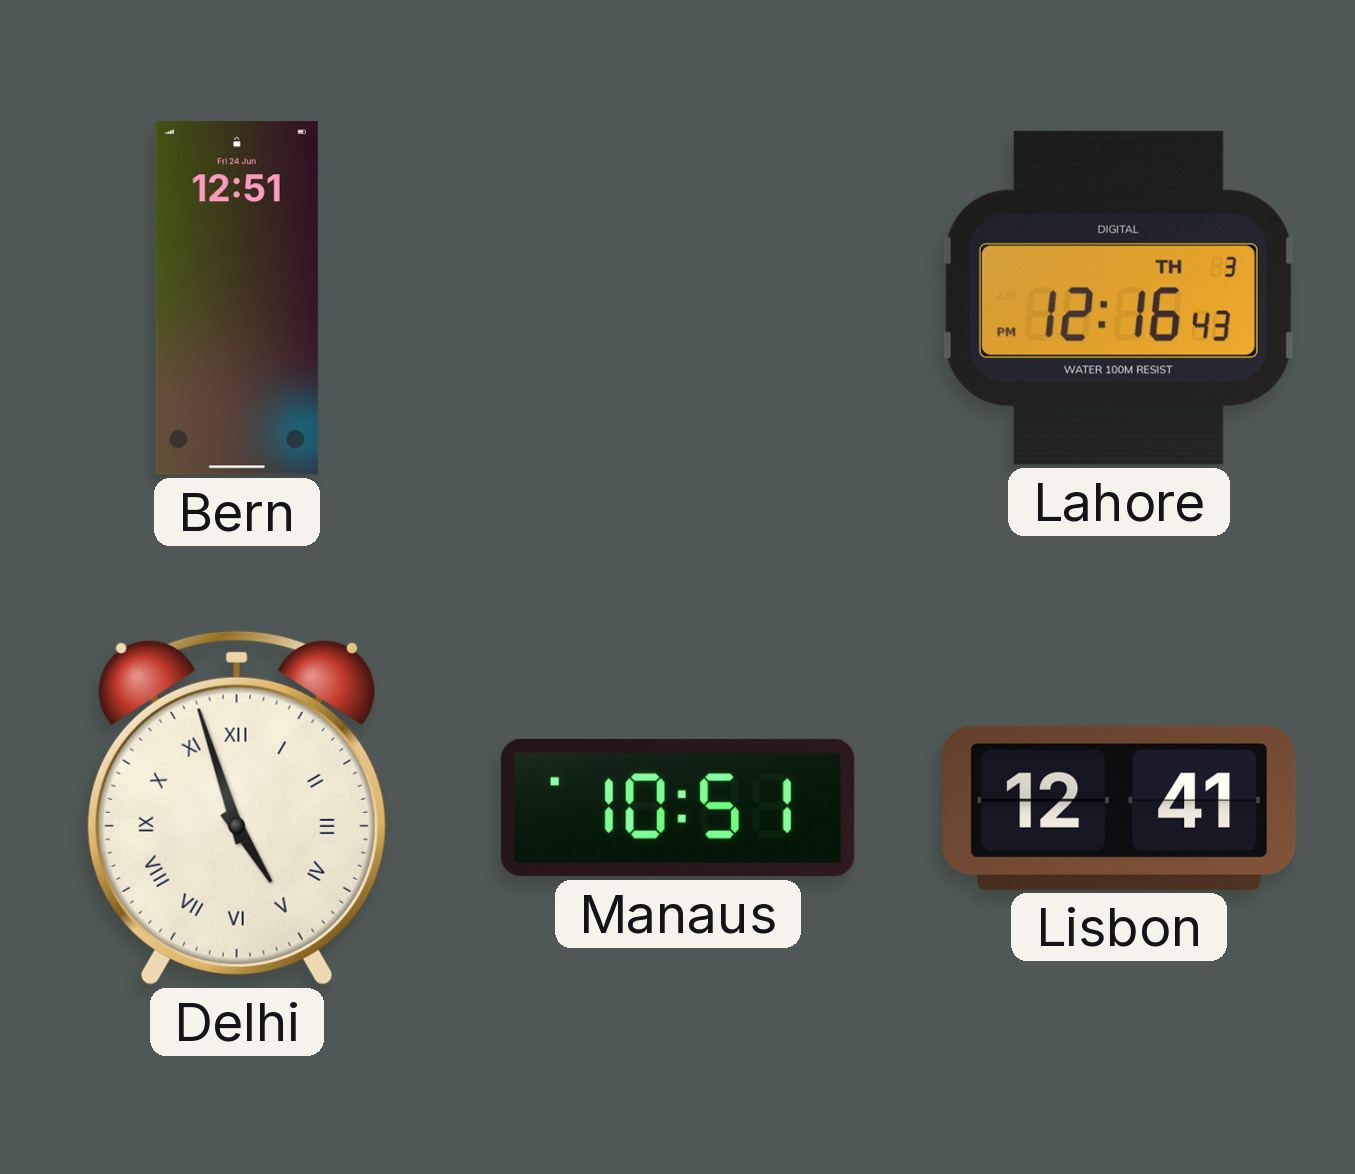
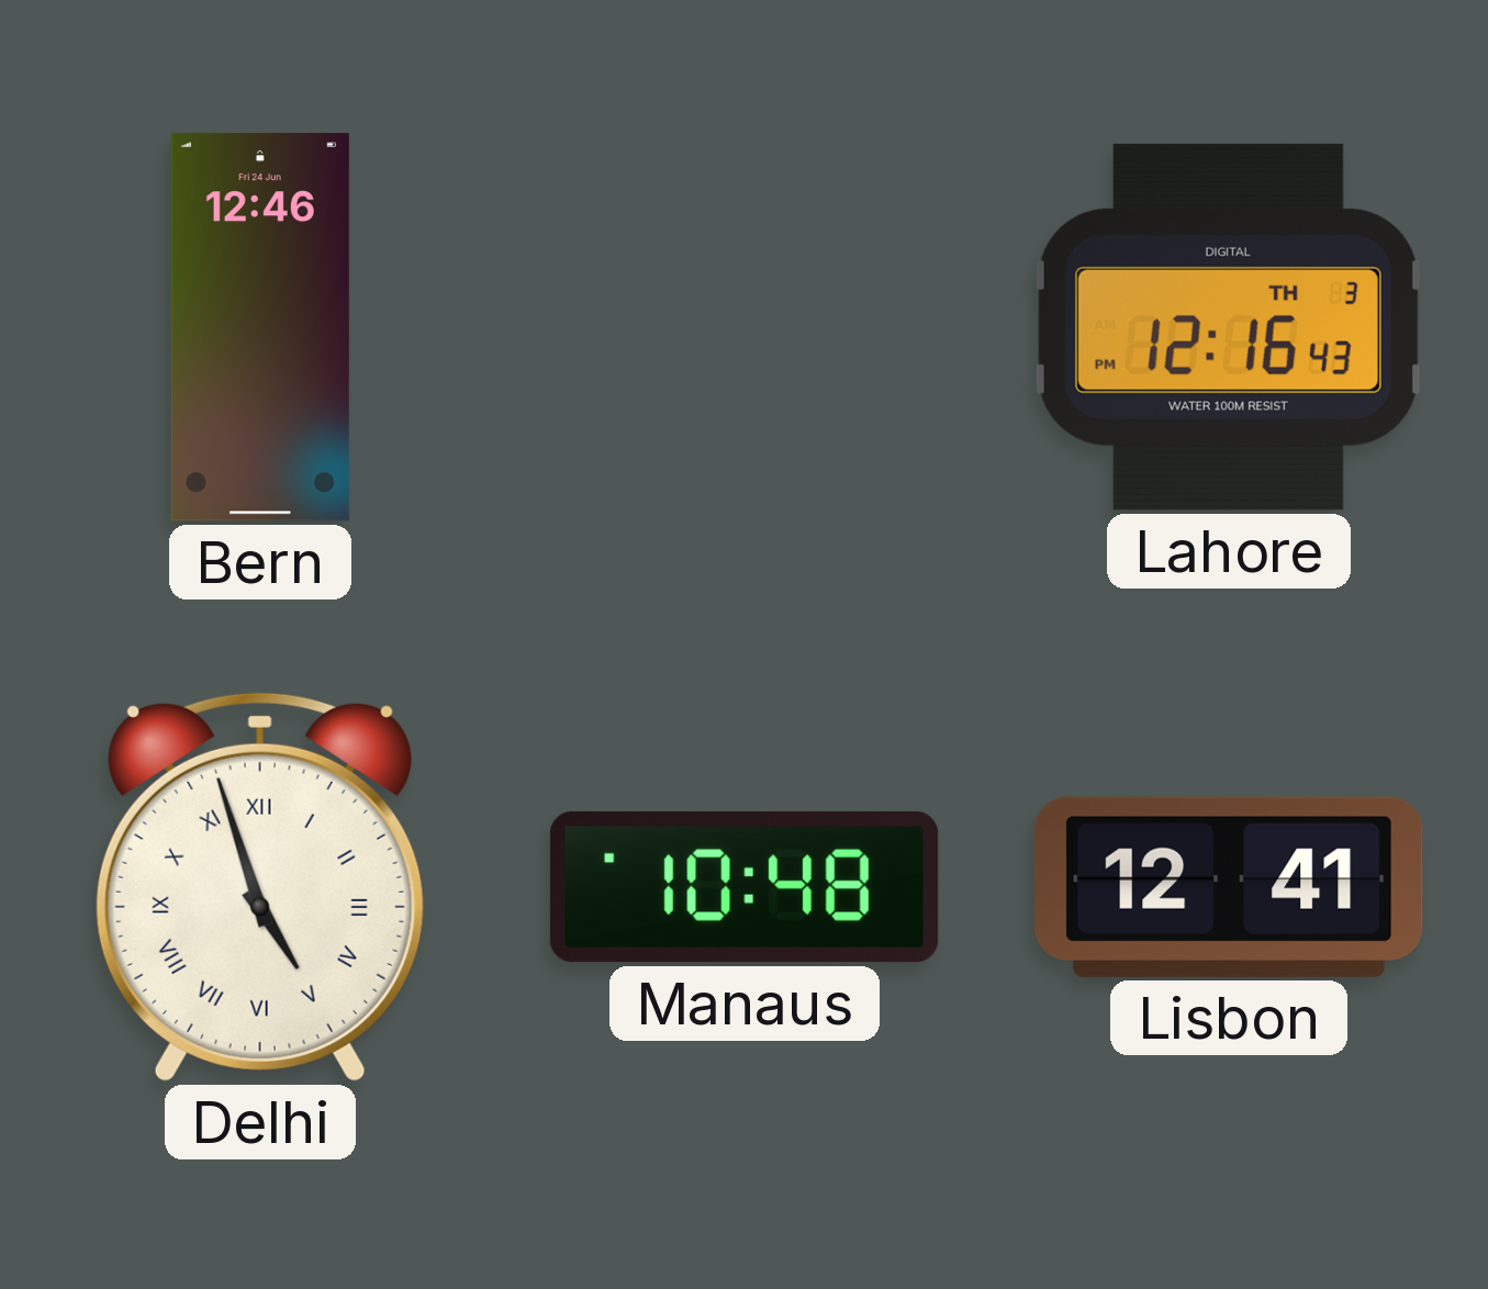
Bern: 12:51 -> 12:46
Manaus: 10:51 -> 10:48
